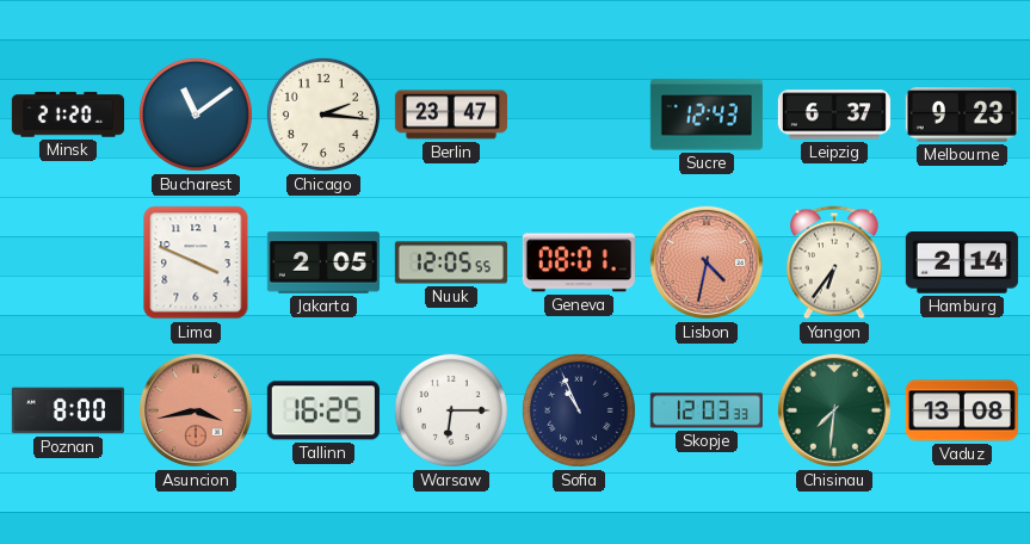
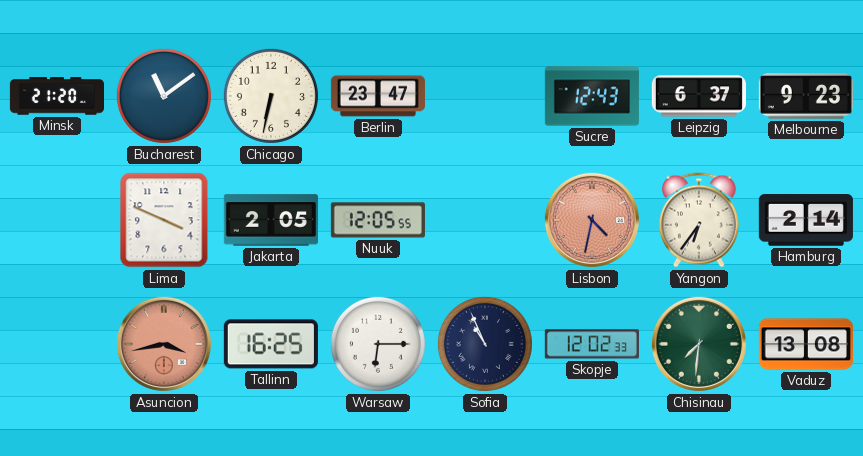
Chicago: 2:16 -> 6:32
Geneva: 08:01 -> none
Poznan: 8:00 -> none
Skopje: 12:03 -> 12:02
